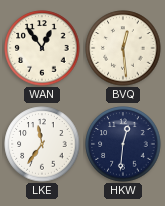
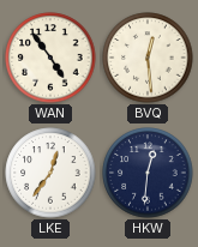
WAN: 12:54 -> 4:54
LKE: 11:36 -> 12:36
